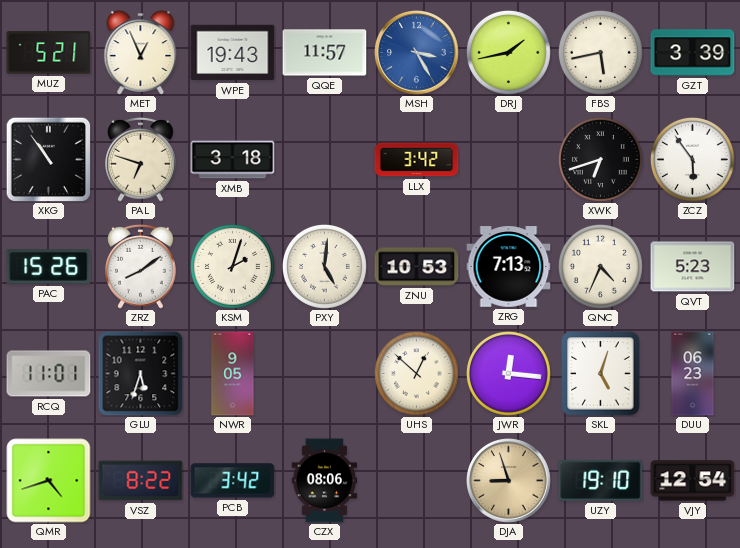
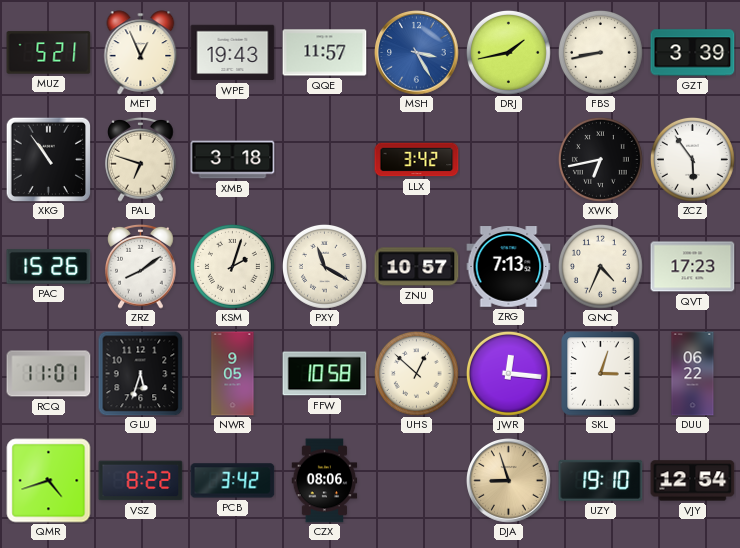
FBS: 5:43 -> 8:43
XWK: 6:42 -> 6:43
PXY: 5:01 -> 11:20
ZNU: 10:53 -> 10:57
QVT: 5:23 -> 17:23
FFW: none -> 10:58
SKL: 5:03 -> 3:03
DUU: 06:23 -> 06:22
